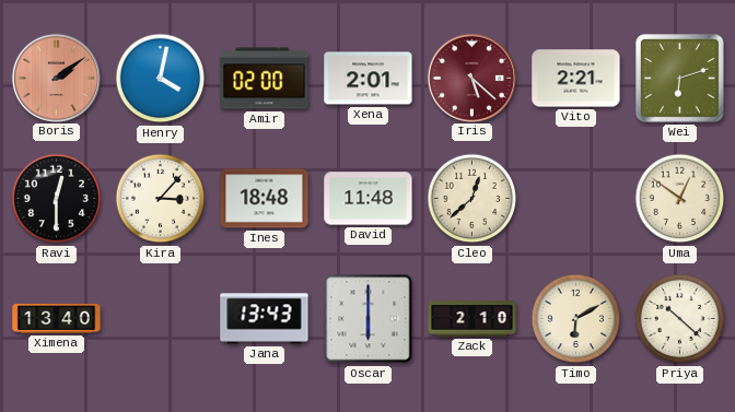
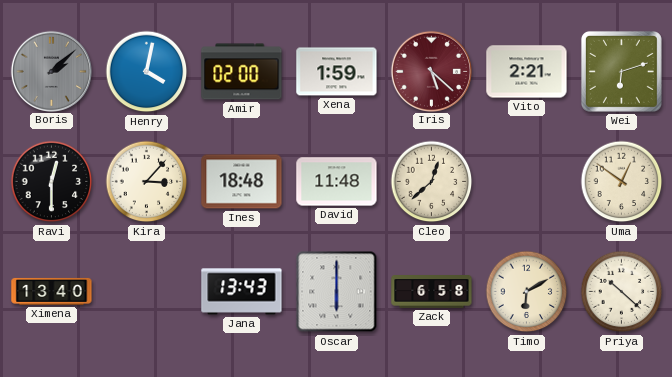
Boris: 2:09 -> 2:08
Boris dial: salmon -> grey
Xena: 2:01 -> 1:59
Zack: 2:10 -> 6:58
